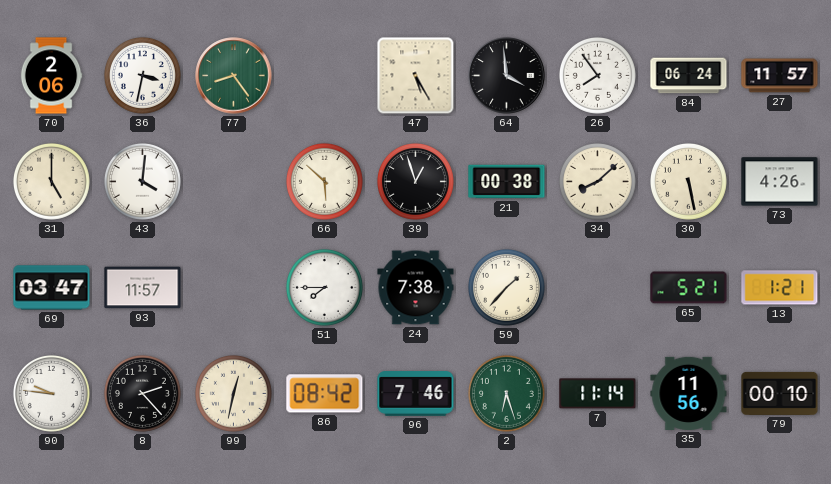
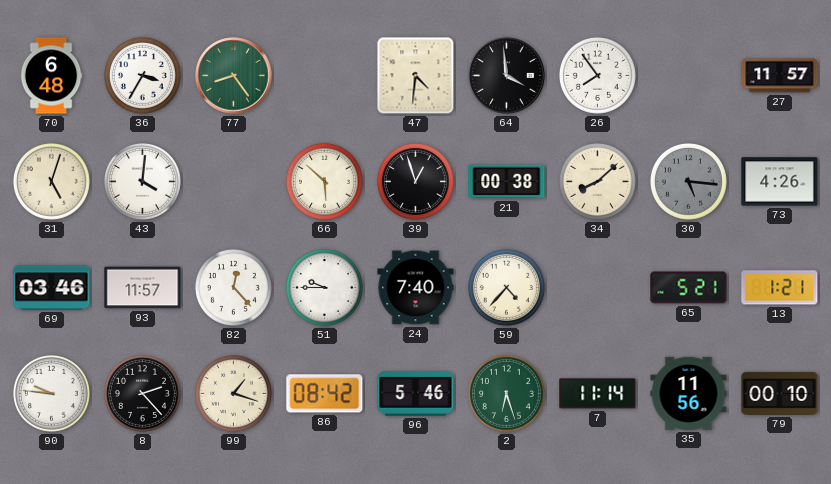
70: 2:06 -> 6:48
36: 3:32 -> 3:35
47: 5:25 -> 4:31
84: 06:24 -> none
31: 5:00 -> 5:03
30: 5:28 -> 5:16
30 dial: cream -> grey
69: 03:47 -> 03:46
82: none -> 12:23
51: 7:45 -> 9:45
24: 7:38 -> 7:40
59: 1:37 -> 4:37
99: 12:32 -> 1:18
96: 7:46 -> 5:46
